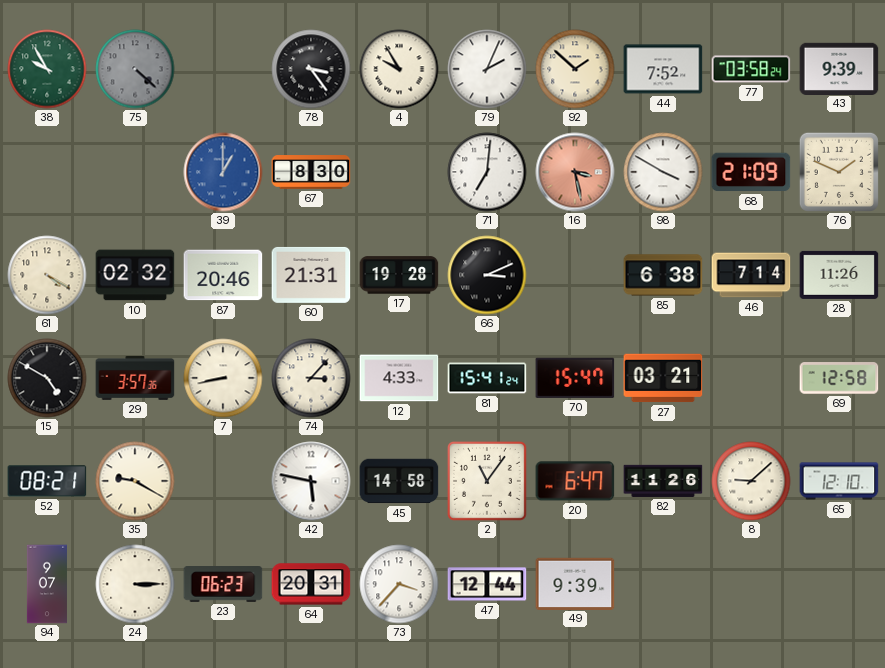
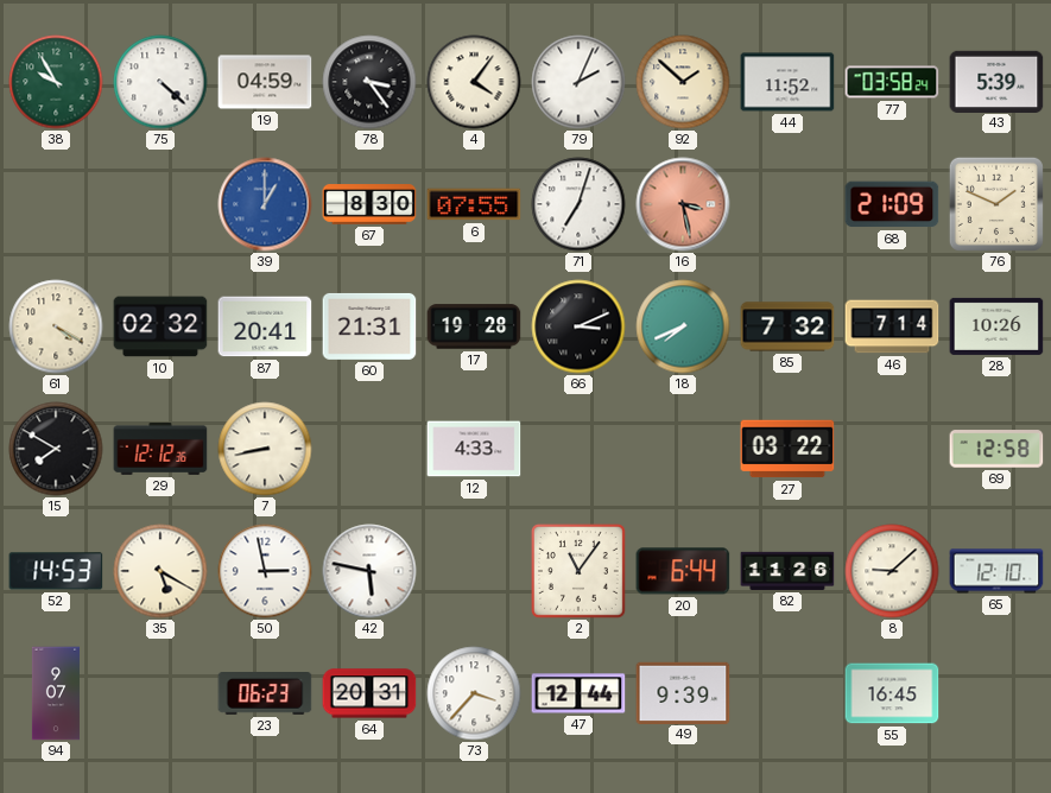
75 dial: grey -> white
19: none -> 04:59
4: 9:55 -> 4:06
44: 7:52 -> 11:52
43: 9:39 -> 5:39
6: none -> 07:55
71: 7:01 -> 7:03
98: 3:50 -> none
87: 20:46 -> 20:41
18: none -> 7:41
85: 6:38 -> 7:32
28: 11:26 -> 10:26
15: 4:50 -> 7:50
29: 3:57 -> 12:12
74: 3:07 -> none
81: 15:41 -> none
70: 15:47 -> none
27: 03:21 -> 03:22
52: 08:21 -> 14:53
35: 9:20 -> 5:20
50: none -> 2:58
45: 14:58 -> none
20: 6:47 -> 6:44
24: 3:15 -> none
55: none -> 16:45
